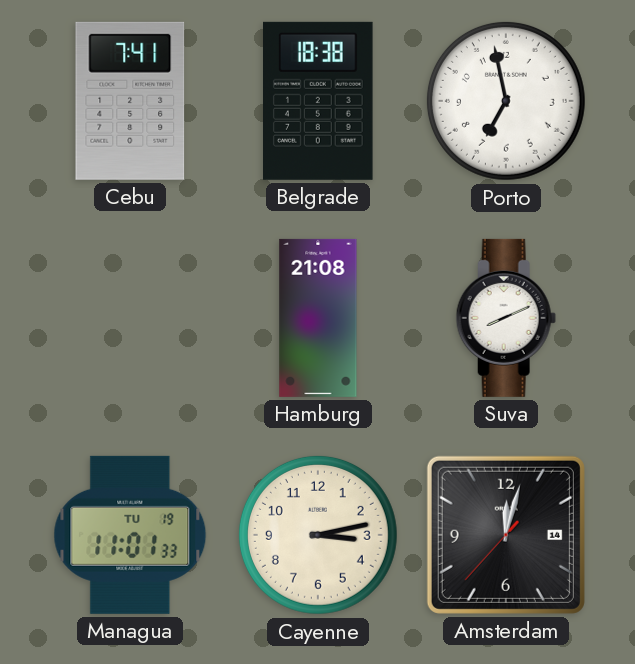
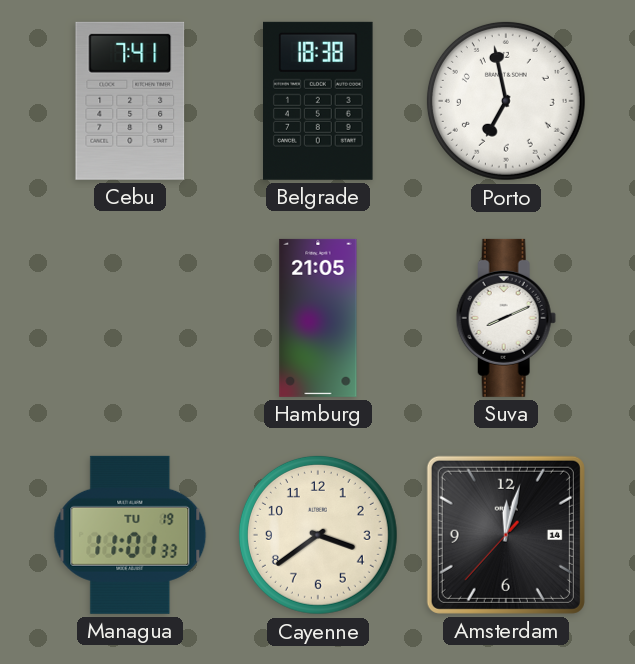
Hamburg: 21:08 -> 21:05
Cayenne: 3:13 -> 3:39
